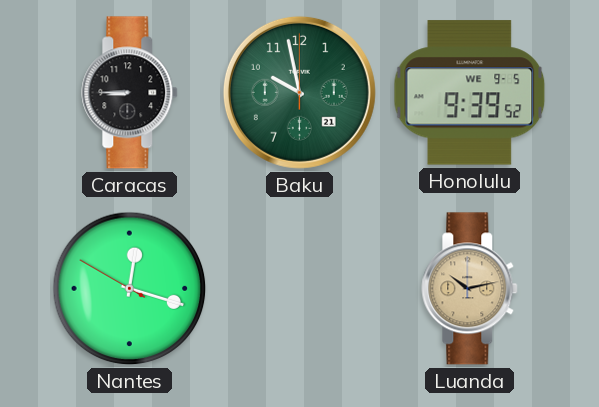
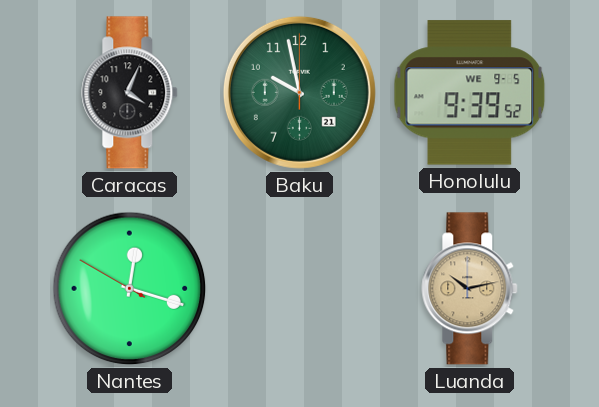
Caracas: 8:45 -> 4:04
